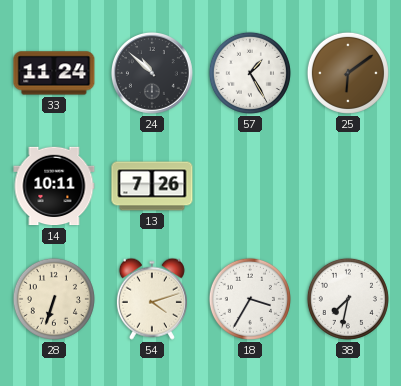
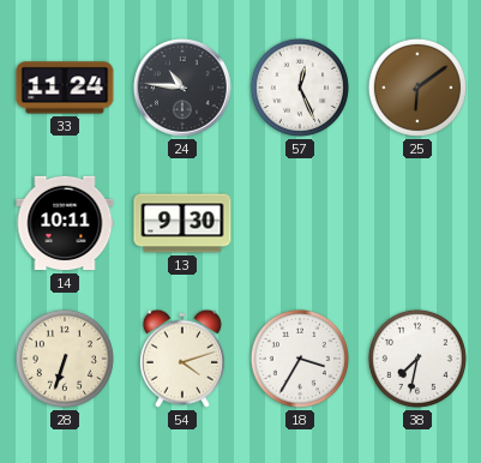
24: 10:52 -> 10:46
57: 1:25 -> 12:26
13: 7:26 -> 9:30
